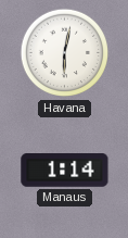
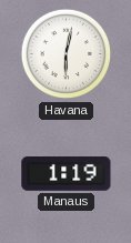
Manaus: 1:14 -> 1:19
